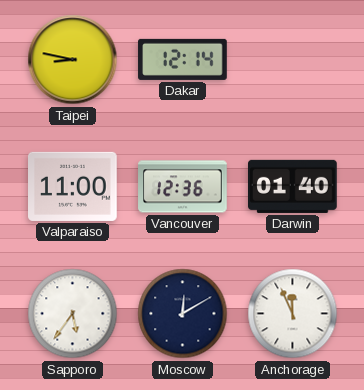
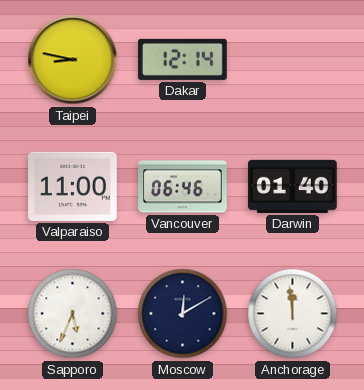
Vancouver: 12:36 -> 06:46
Sapporo: 5:36 -> 5:34
Anchorage: 11:56 -> 11:59
